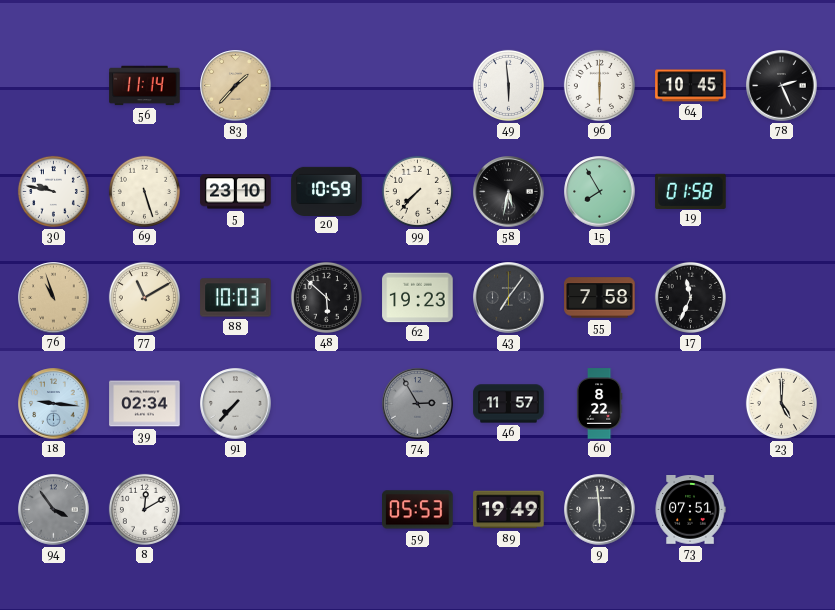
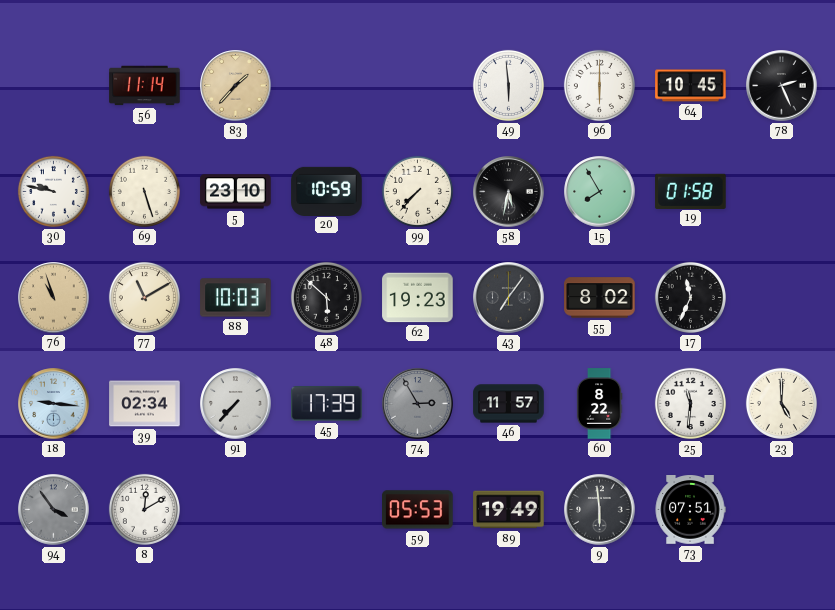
55: 7:58 -> 8:02
45: none -> 17:39
25: none -> 11:31
